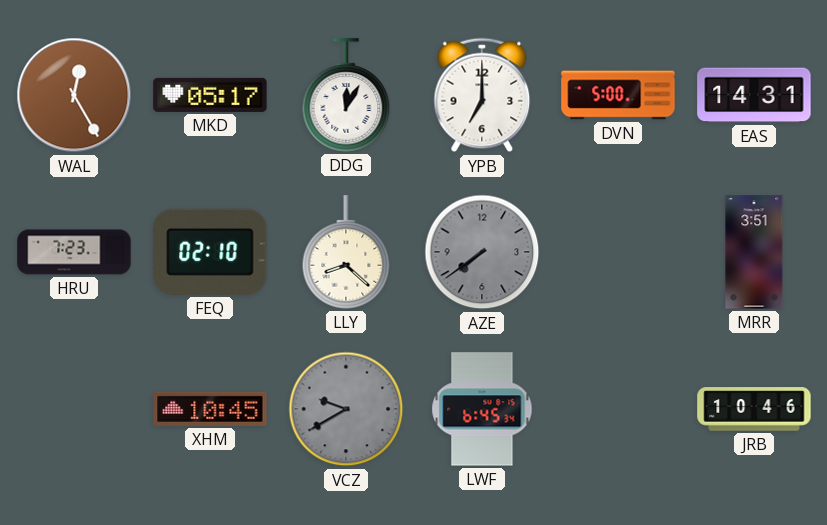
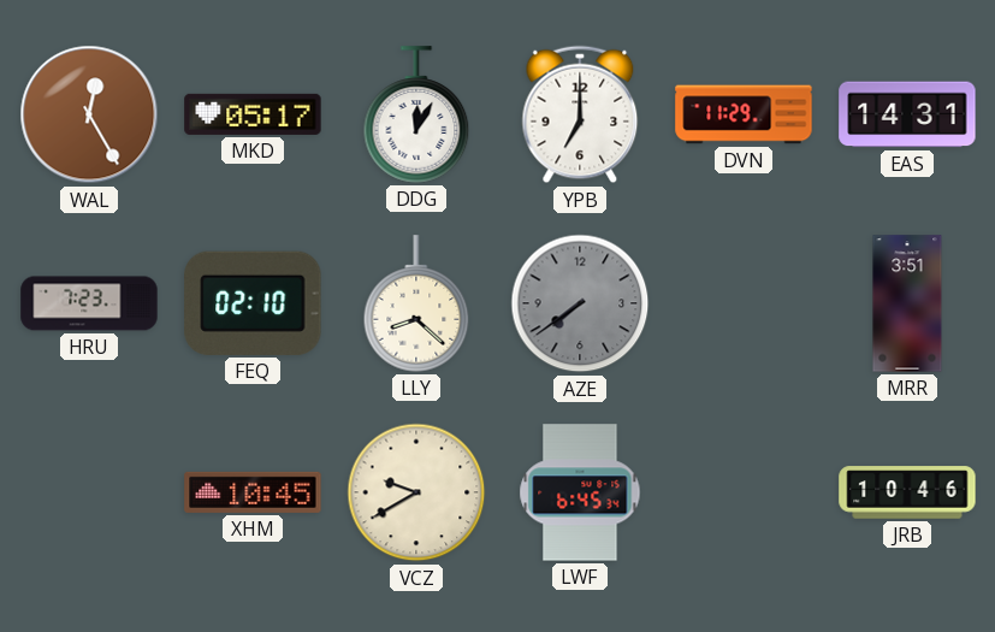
DVN: 5:00 -> 11:29
VCZ dial: grey -> cream
